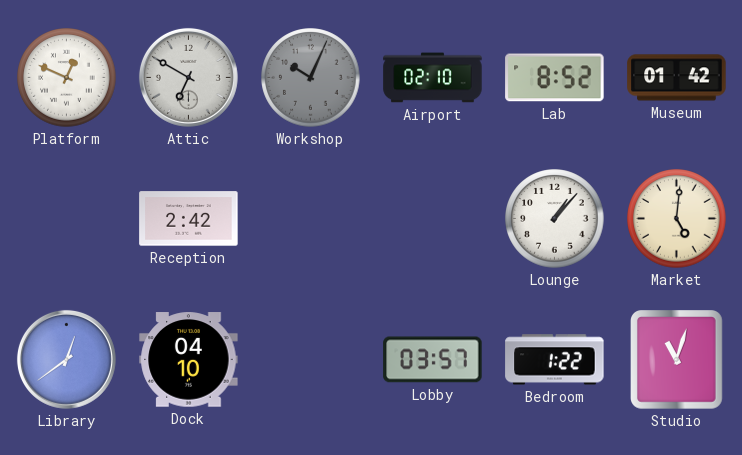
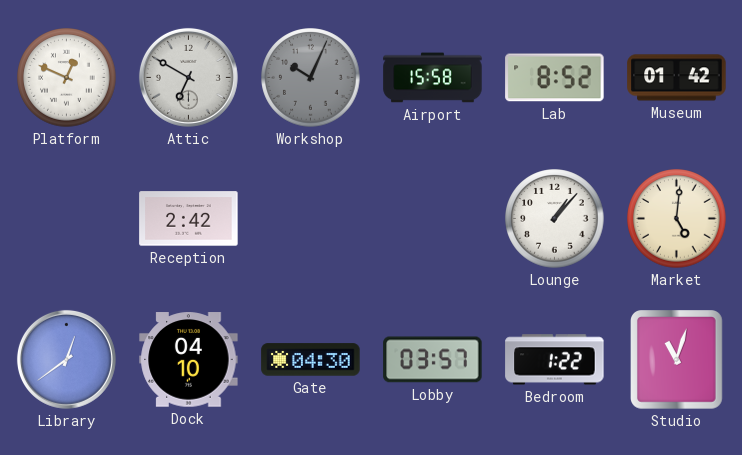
Airport: 02:10 -> 15:58
Gate: none -> 04:30
